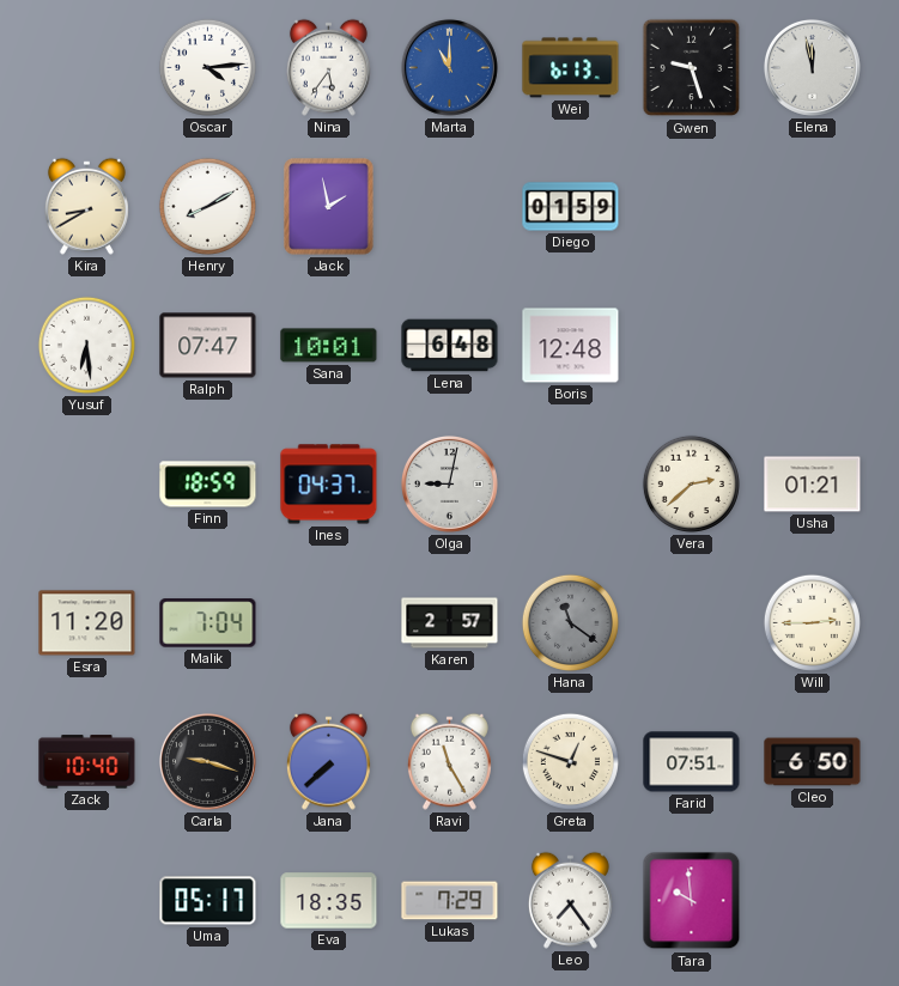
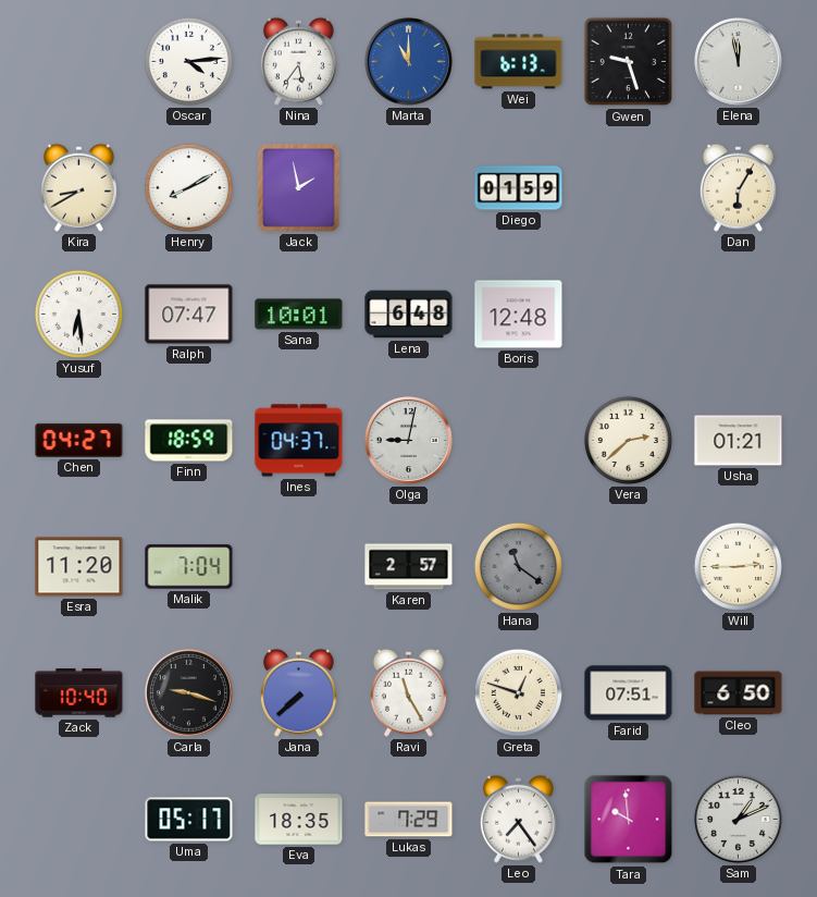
Dan: none -> 6:05
Chen: none -> 04:27
Sam: none -> 1:11
